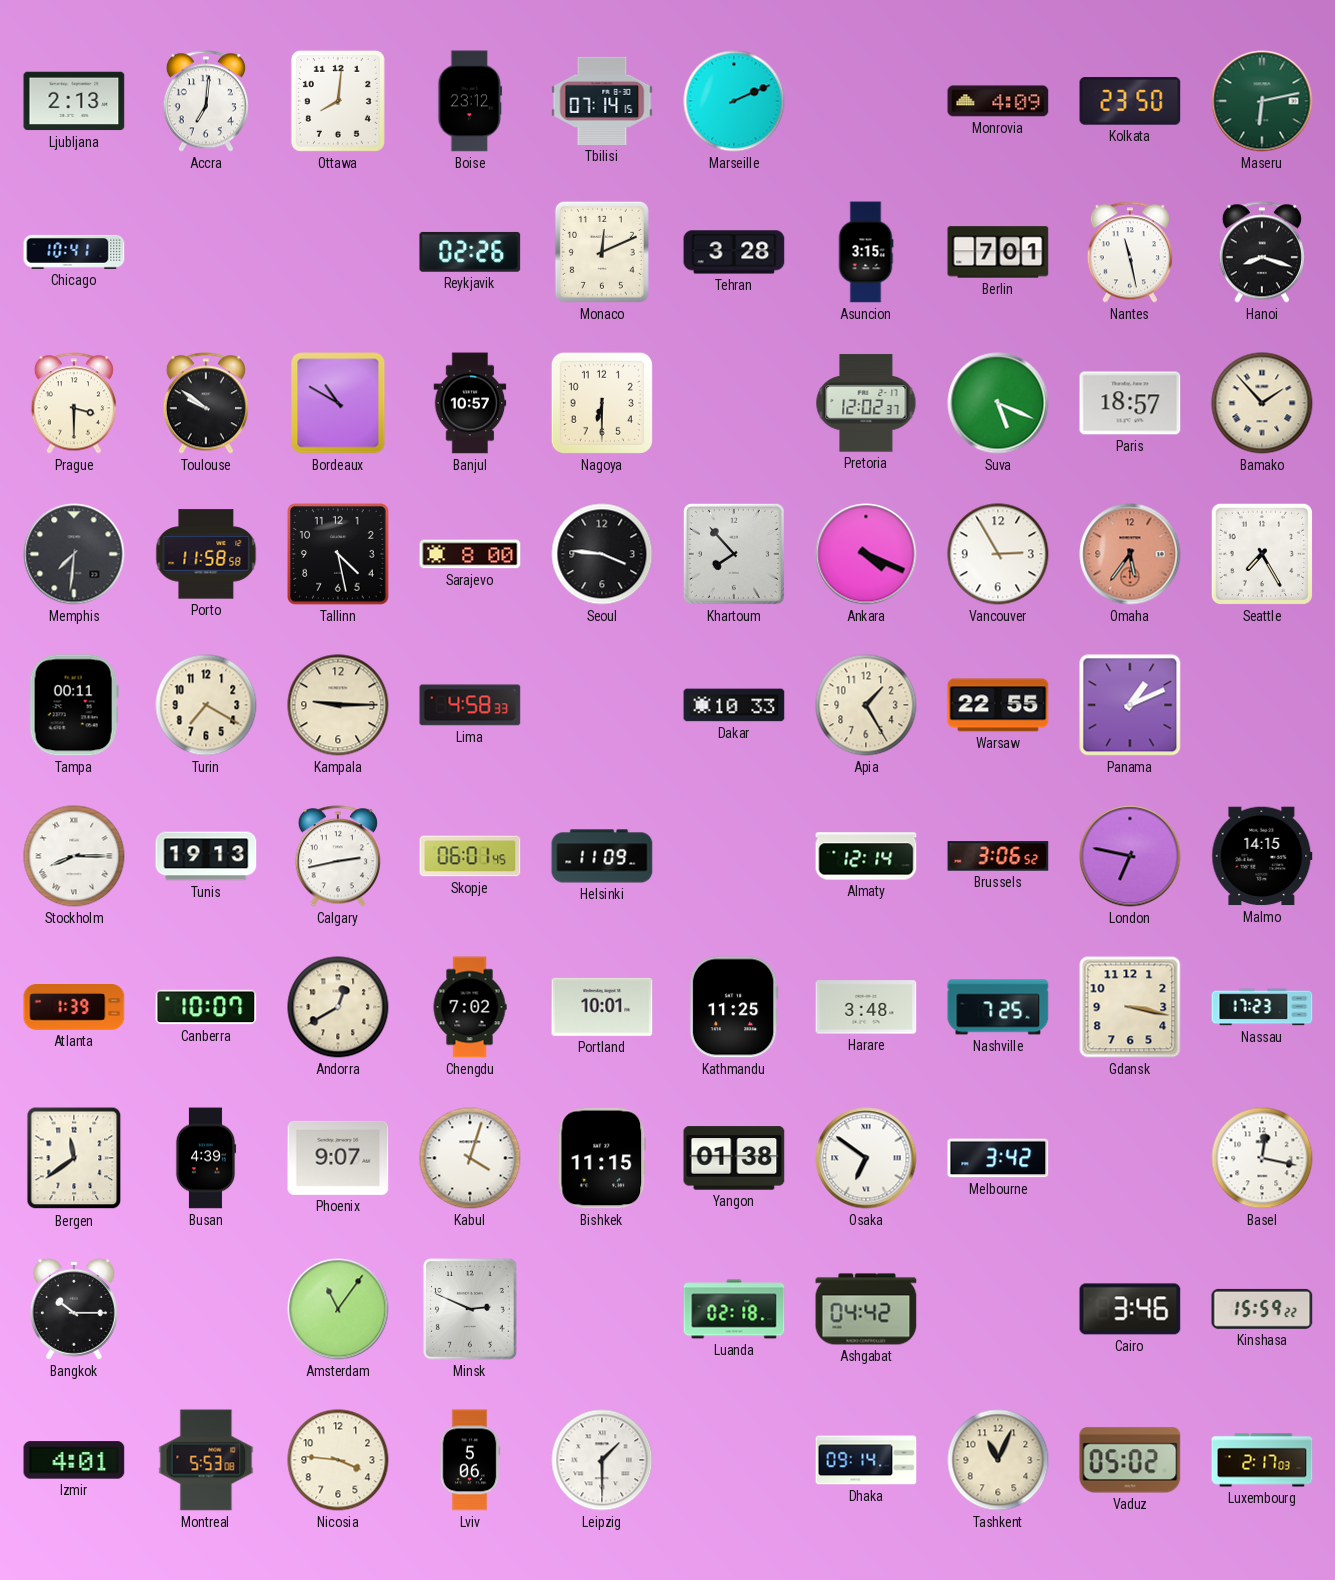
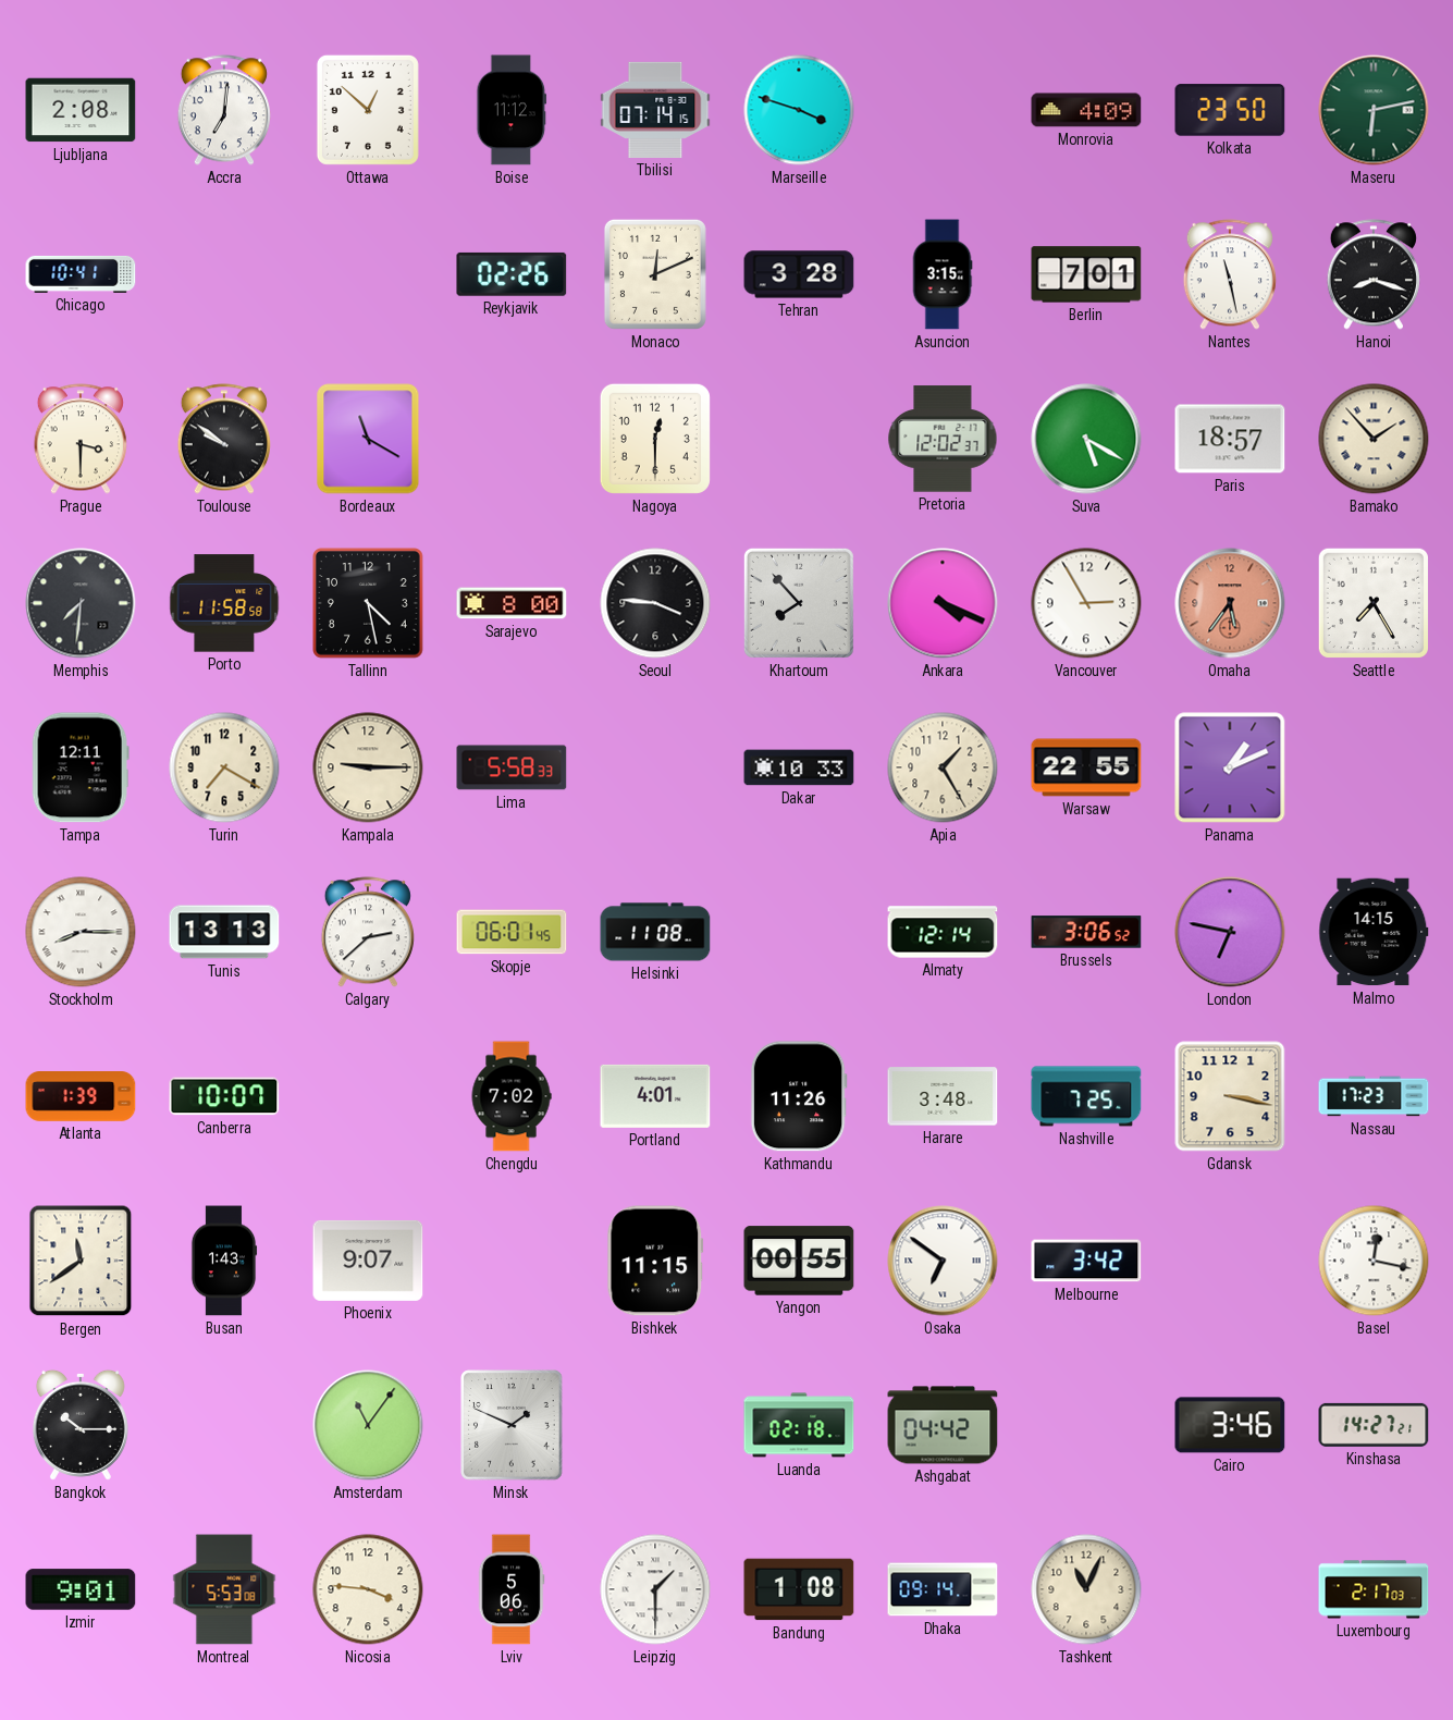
Ljubljana: 2:13 -> 2:08
Ottawa: 8:01 -> 12:52
Boise: 23:12 -> 11:12
Marseille: 2:11 -> 3:48
Bordeaux: 10:50 -> 11:20
Banjul: 10:57 -> none
Nagoya: 6:30 -> 12:30
Suva: 5:19 -> 5:20
Tampa: 00:11 -> 12:11
Lima: 4:58 -> 5:58
Tunis: 19:13 -> 13:13
Calgary: 2:43 -> 2:38
Helsinki: 11:09 -> 11:08
Andorra: 12:40 -> none
Portland: 10:01 -> 4:01
Kathmandu: 11:25 -> 11:26
Busan: 4:39 -> 1:43
Kabul: 4:03 -> none
Yangon: 01:38 -> 00:55
Minsk: 2:49 -> 1:49
Kinshasa: 15:59 -> 14:27
Izmir: 4:01 -> 9:01
Bandung: none -> 1:08
Vaduz: 05:02 -> none
